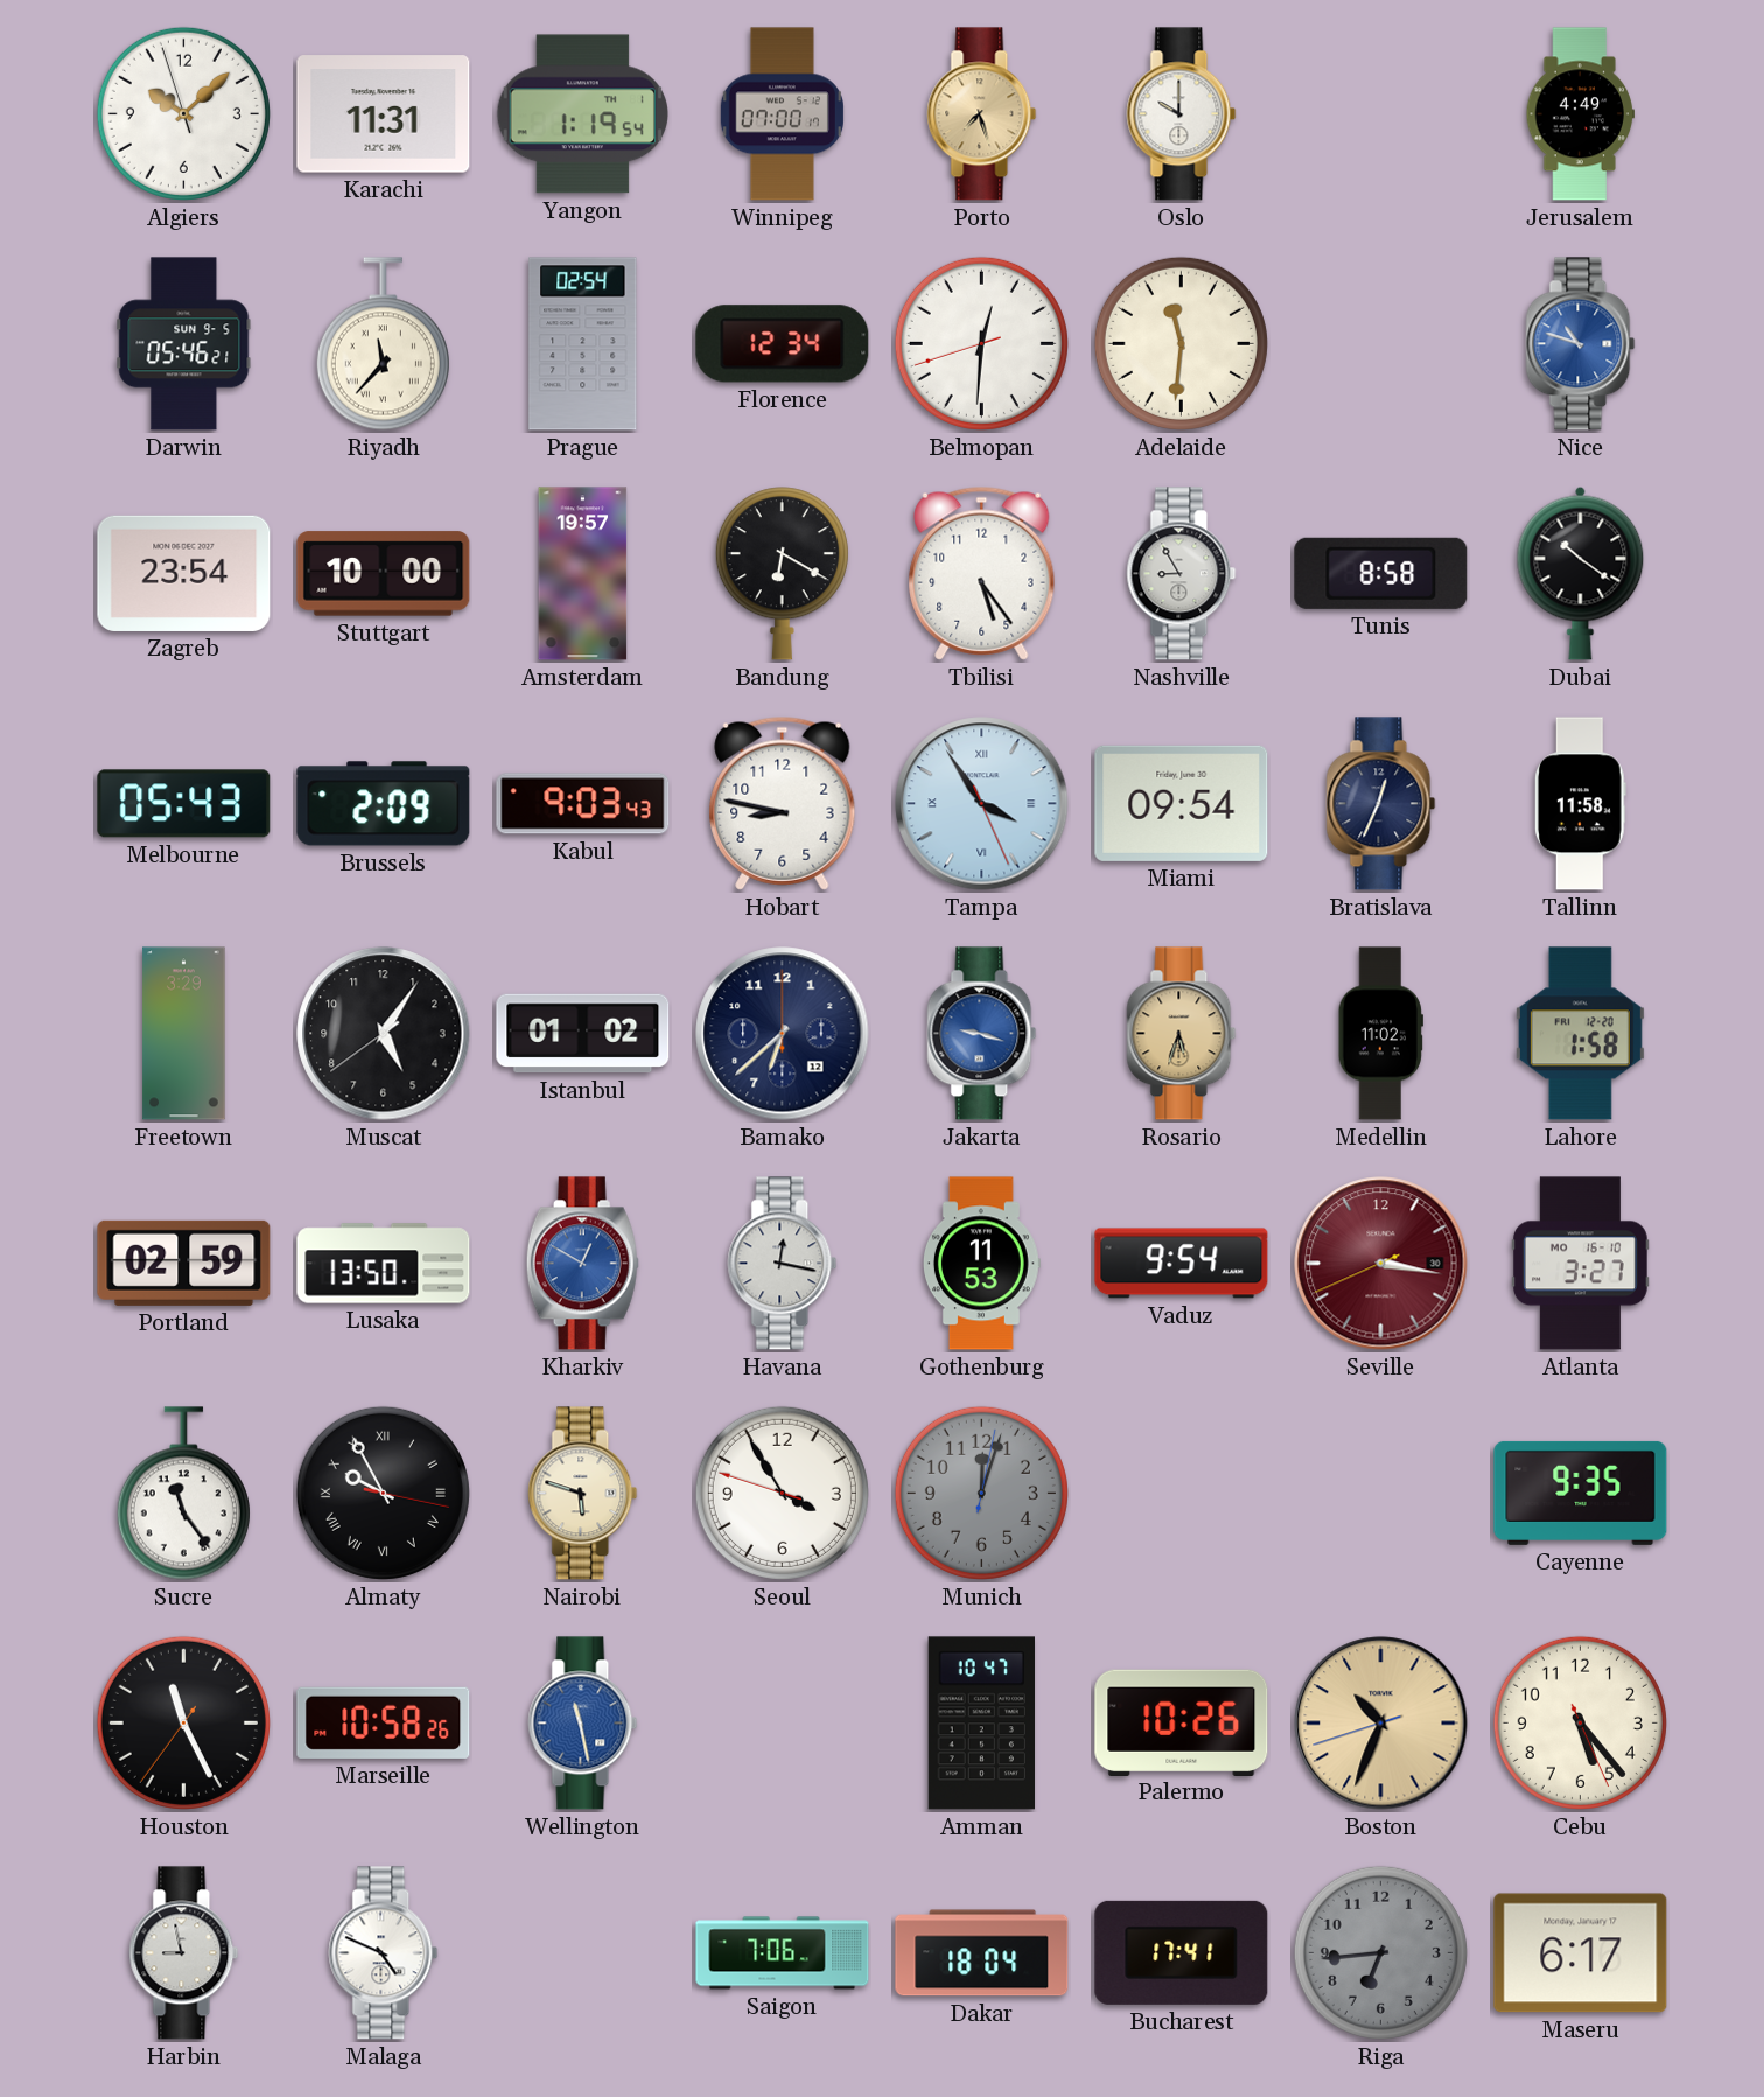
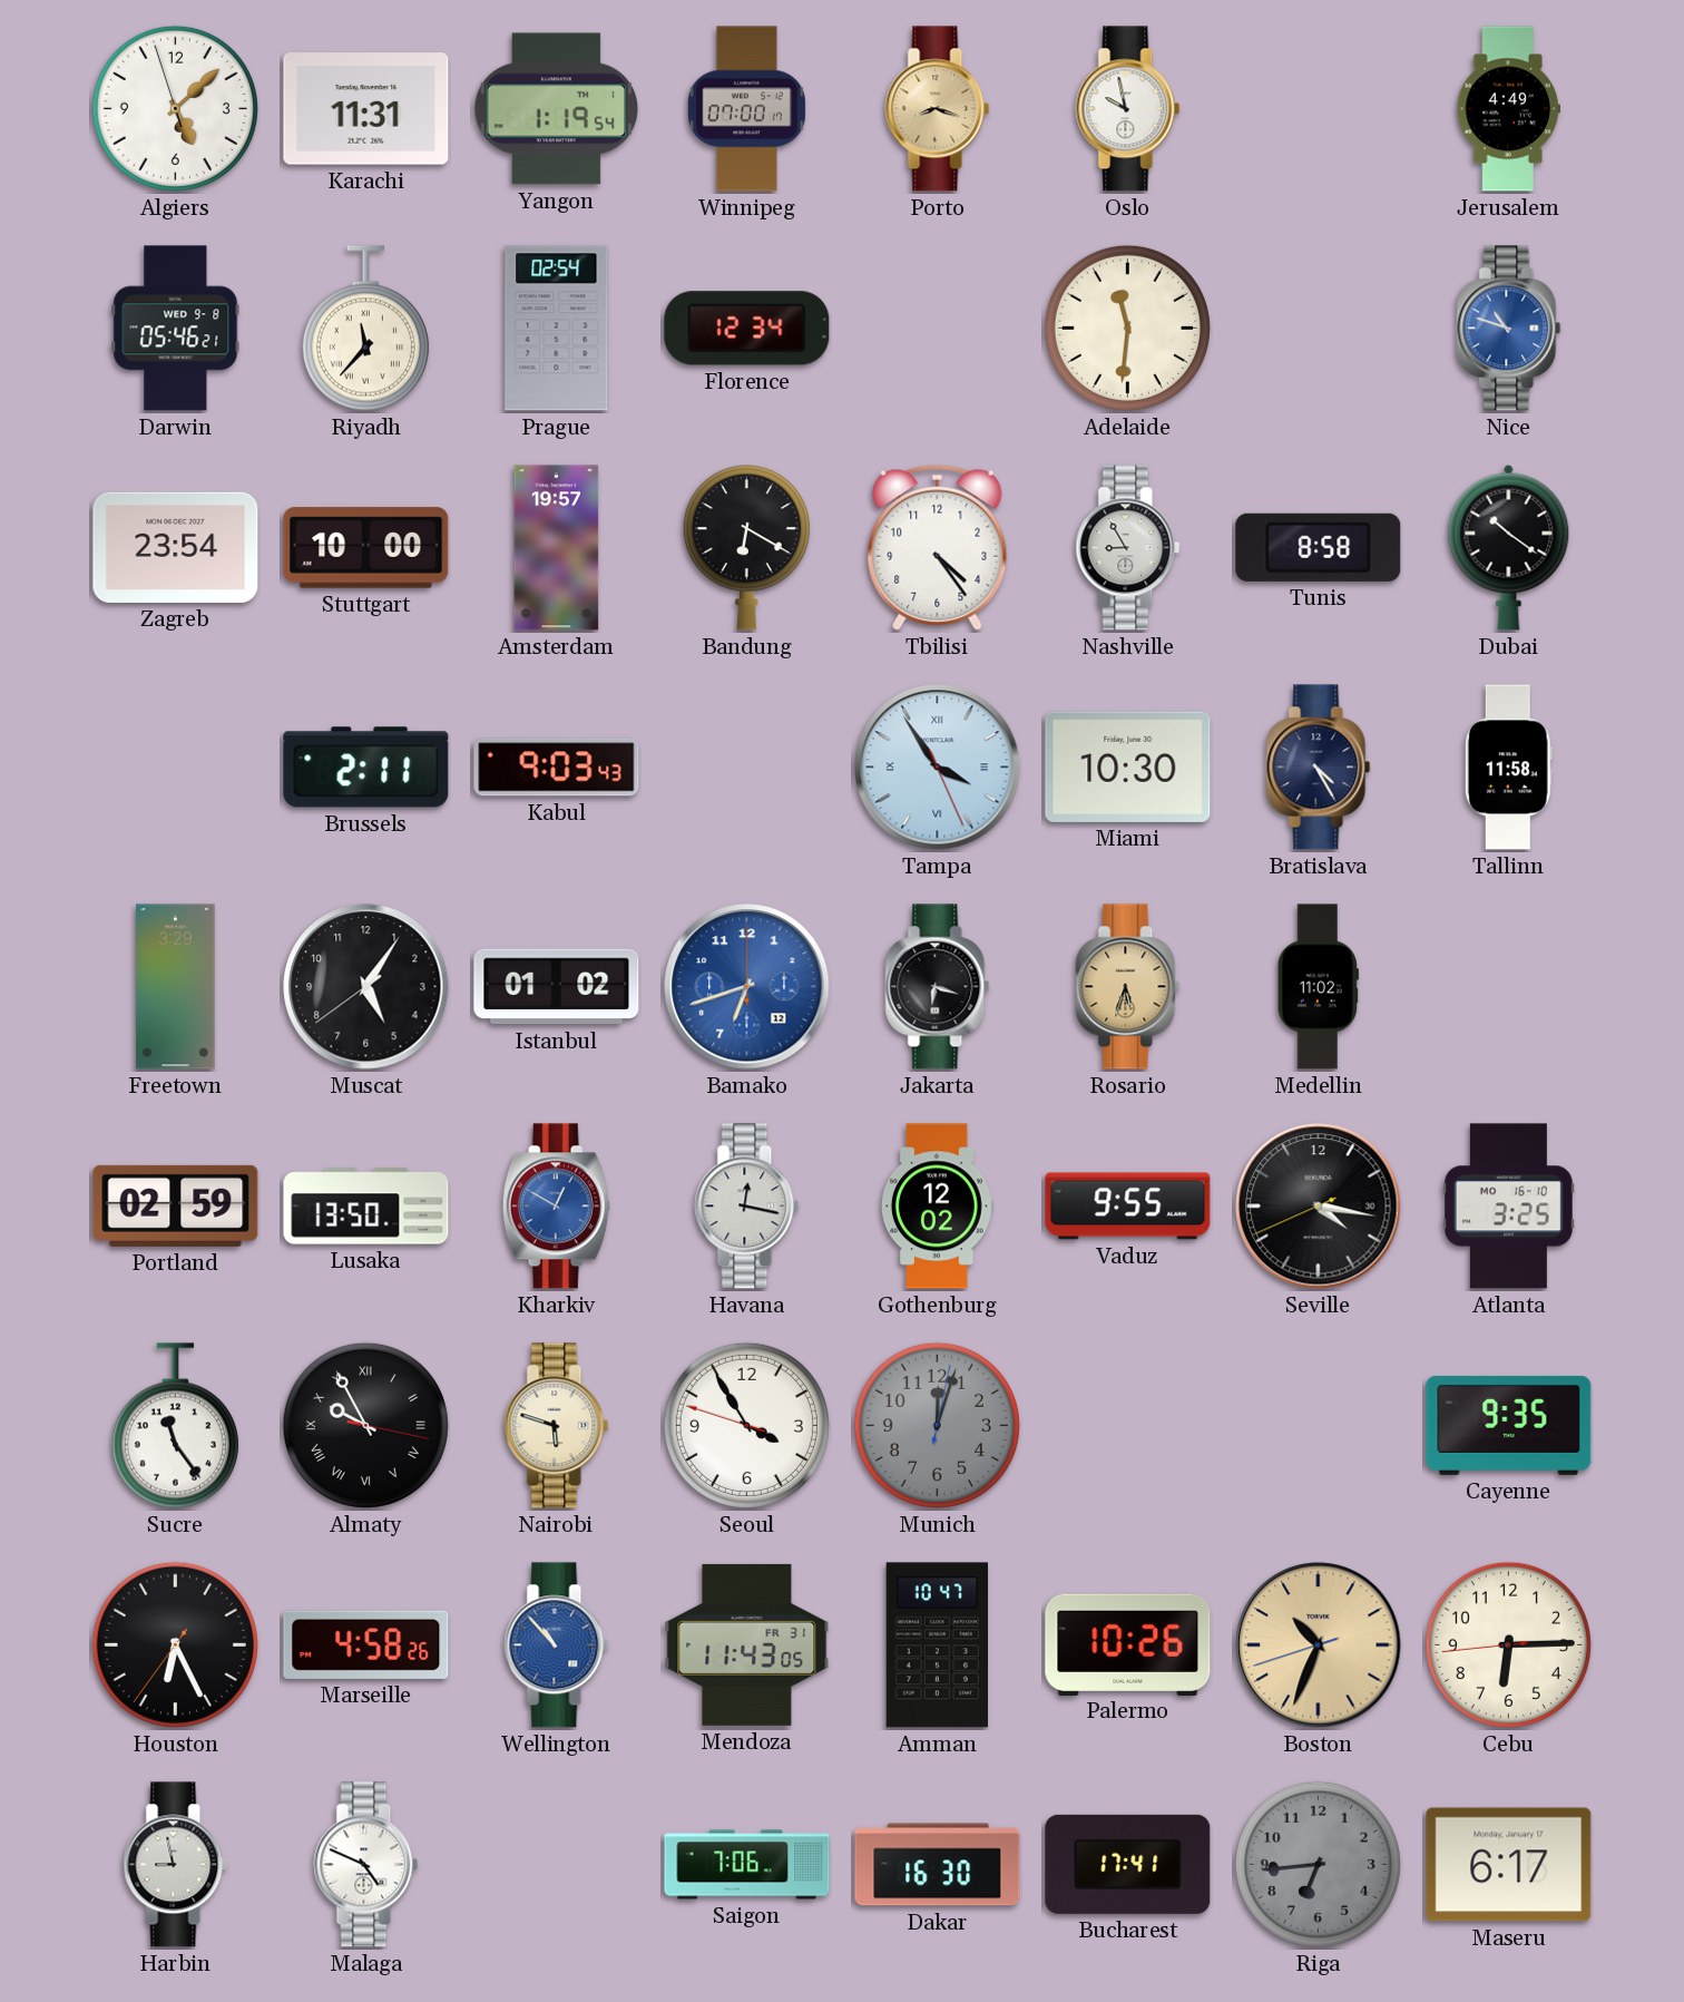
Algiers: 10:07 -> 5:07
Porto: 7:27 -> 8:18
Oslo: 10:00 -> 9:58
Darwin date: SUN 9-5 -> WED 9-8
Belmopan: 12:30 -> none
Tbilisi: 5:24 -> 4:24
Melbourne: 05:43 -> none
Brussels: 2:09 -> 2:11
Hobart: 8:47 -> none
Miami: 09:54 -> 10:30
Bratislava: 12:34 -> 4:25
Bamako: 6:38 -> 6:42
Bamako dial: navy -> blue
Jakarta: 9:18 -> 6:18
Jakarta dial: blue -> black
Lahore: 1:58 -> none
Gothenburg: 11:53 -> 12:02
Vaduz: 9:54 -> 9:55
Seville: 3:16 -> 4:16
Seville dial: burgundy -> black
Atlanta: 3:27 -> 3:25
Houston: 11:25 -> 6:25
Marseille: 10:58 -> 4:58
Wellington: 11:28 -> 10:53
Mendoza: none -> 11:43
Cebu: 5:23 -> 6:14
Dakar: 18:04 -> 16:30
